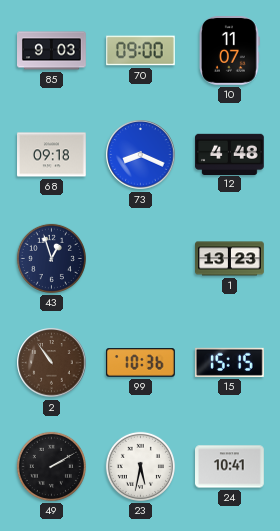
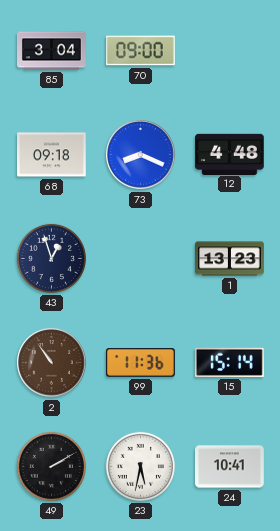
85: 9:03 -> 3:04
10: 11:07 -> none
99: 10:36 -> 11:36
15: 15:15 -> 15:14
